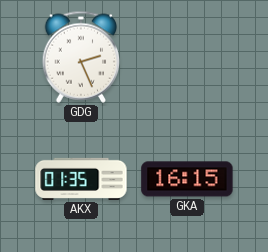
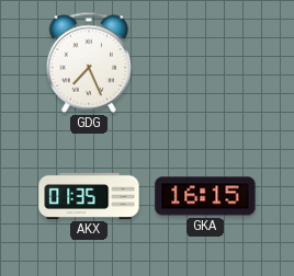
GDG: 2:26 -> 7:26
